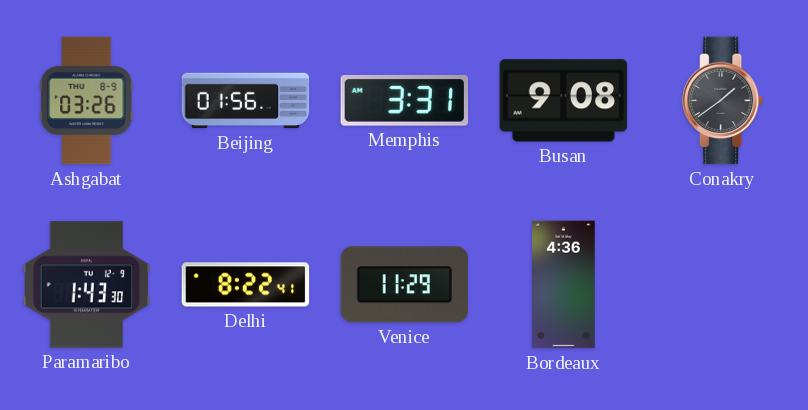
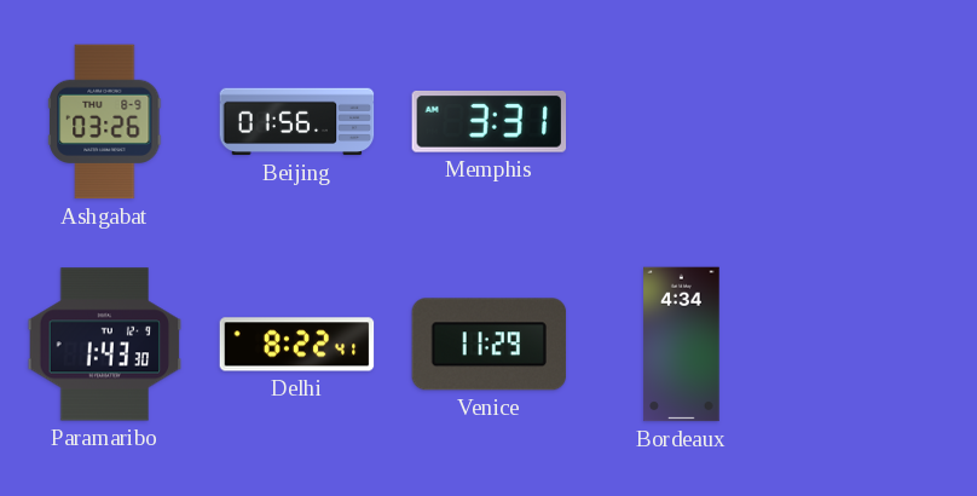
Busan: 9:08 -> none
Conakry: 1:39 -> none
Bordeaux: 4:36 -> 4:34
